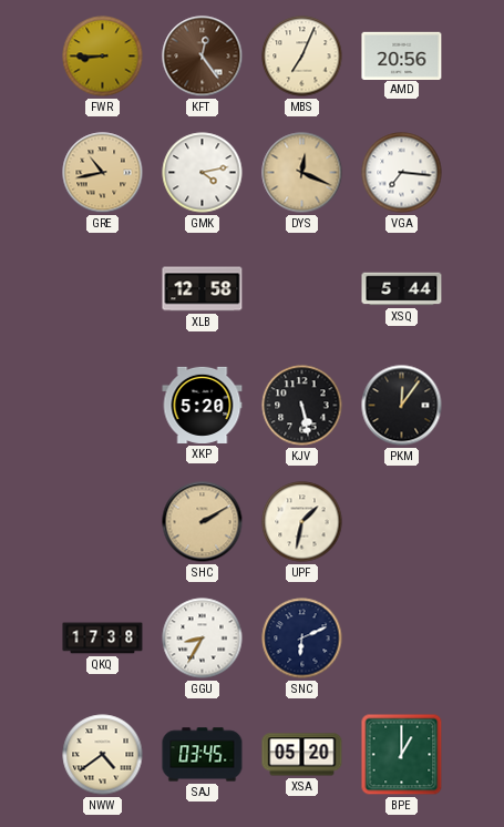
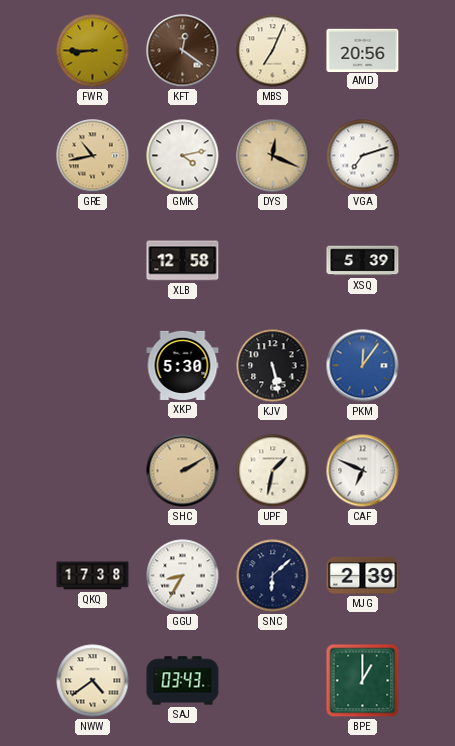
KFT: 12:24 -> 12:21
VGA: 7:16 -> 7:12
XSQ: 5:44 -> 5:39
XKP: 5:20 -> 5:30
PKM dial: black -> blue
CAF: none -> 6:49
SNC: 6:11 -> 6:08
MJG: none -> 2:39
SAJ: 03:45 -> 03:43
XSA: 05:20 -> none
